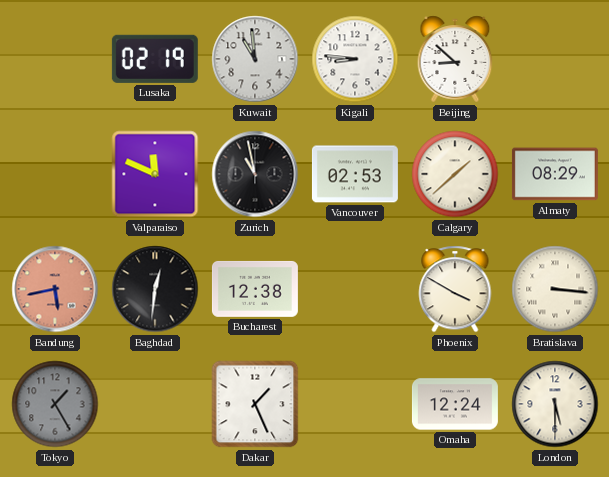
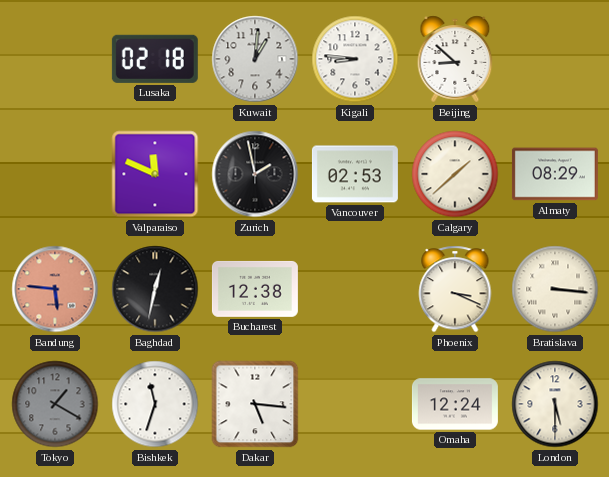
Lusaka: 02:19 -> 02:18
Kuwait: 10:59 -> 1:01
Zurich: 10:58 -> 1:58
Bandung: 5:43 -> 5:46
Baghdad: 12:31 -> 12:32
Phoenix: 3:50 -> 3:19
Tokyo: 1:25 -> 1:20
Bishkek: none -> 11:33
Dakar: 1:26 -> 5:16
